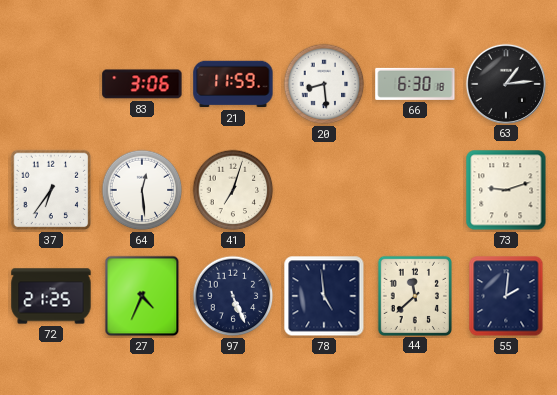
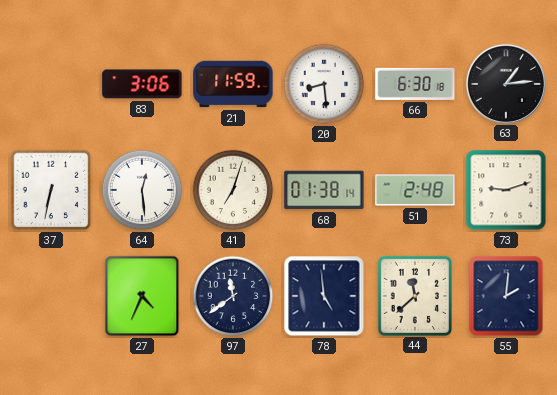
37: 6:36 -> 6:32
68: none -> 01:38
51: none -> 2:48
72: 21:25 -> none
97: 5:26 -> 11:39
